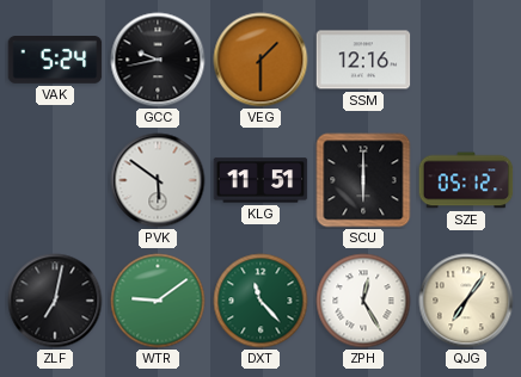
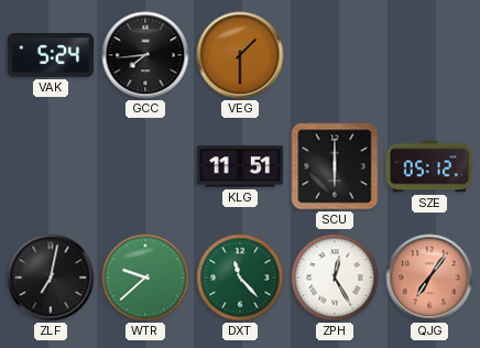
GCC: 9:43 -> 7:44
SSM: 12:16 -> none
PVK: 5:51 -> none
WTR: 9:09 -> 9:38
QJG dial: cream -> salmon
